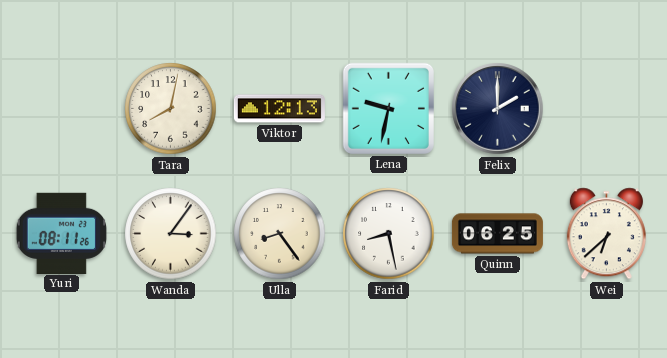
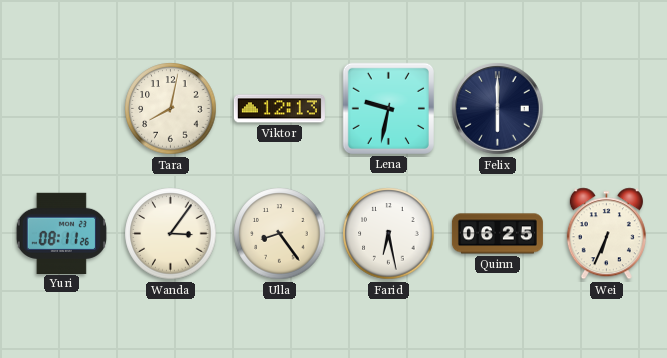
Felix: 2:00 -> 6:00
Farid: 8:28 -> 6:28
Wei: 6:38 -> 6:34
